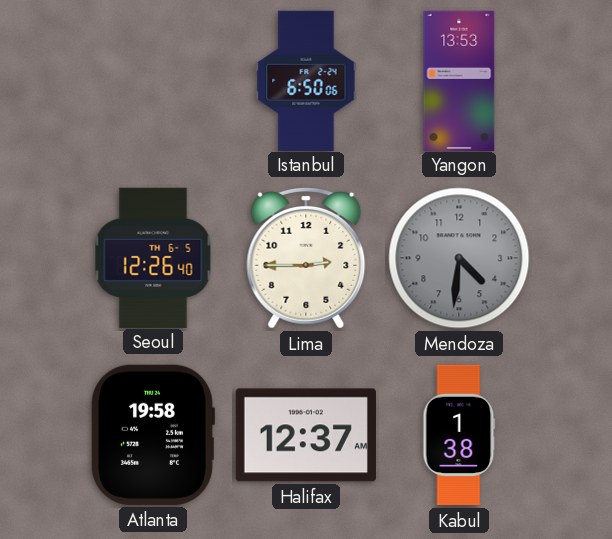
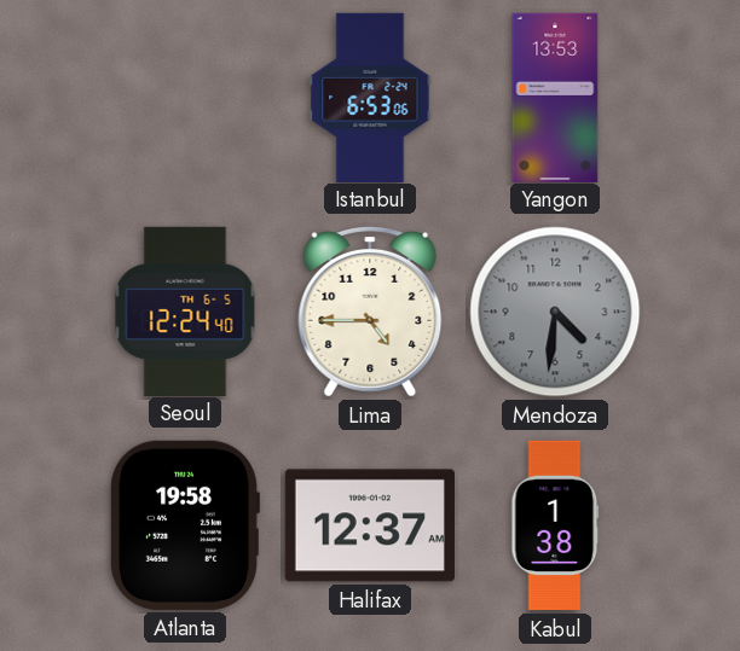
Istanbul: 6:50 -> 6:53
Seoul: 12:26 -> 12:24
Lima: 2:45 -> 4:45
